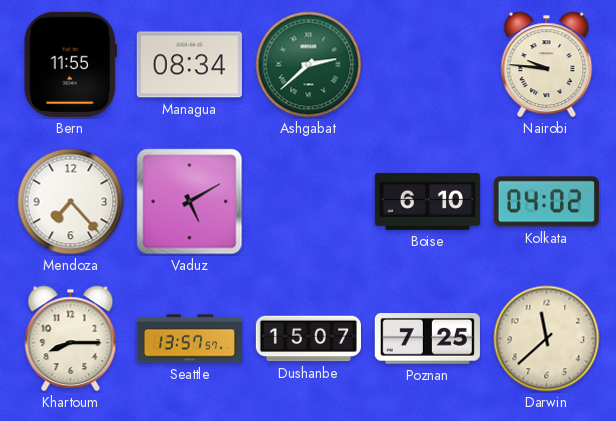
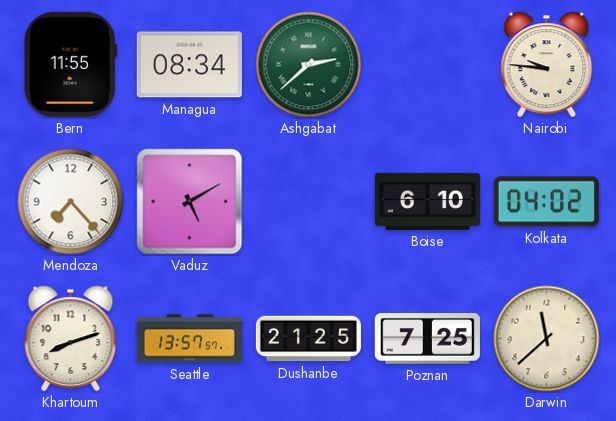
Khartoum: 8:15 -> 8:12
Dushanbe: 15:07 -> 21:25
